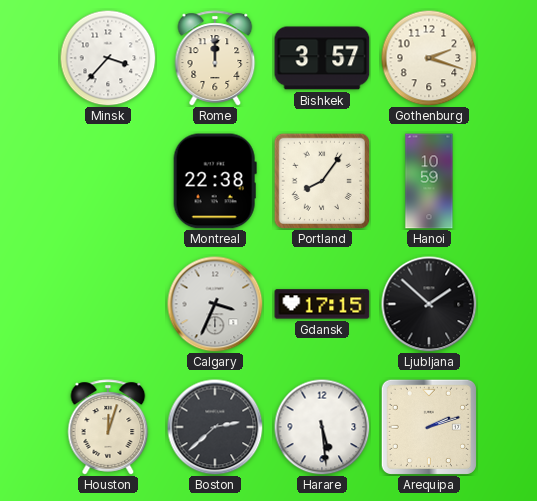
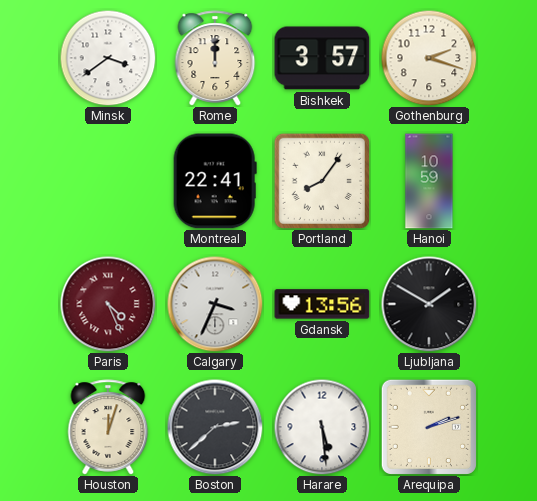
Minsk: 3:37 -> 3:39
Montreal: 22:38 -> 22:41
Paris: none -> 4:26
Gdansk: 17:15 -> 13:56
Ljubljana: 1:52 -> 1:50
